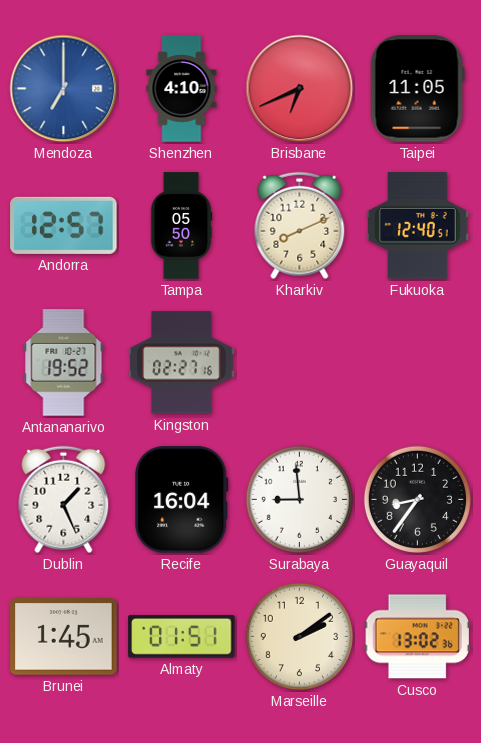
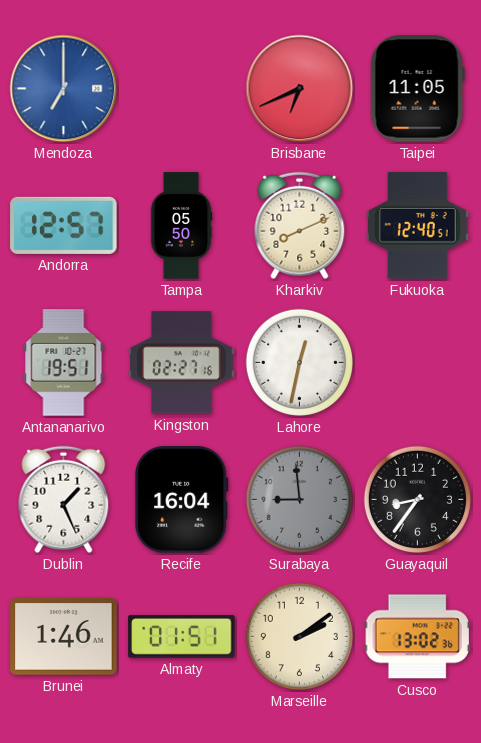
Shenzhen: 4:10 -> none
Antananarivo: 19:52 -> 19:51
Lahore: none -> 12:32
Surabaya dial: white -> grey
Brunei: 1:45 -> 1:46
